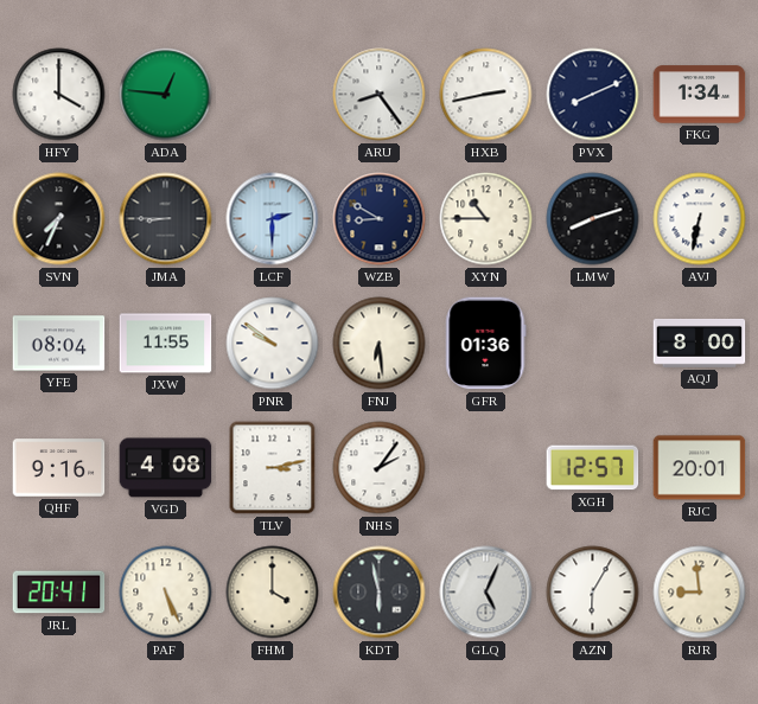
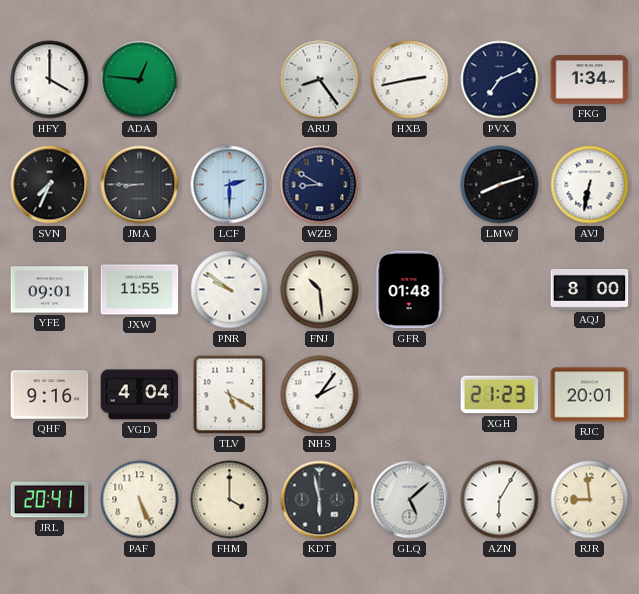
PVX: 8:11 -> 7:11
XYN: 10:45 -> none
YFE: 08:04 -> 09:01
FNJ: 6:29 -> 10:29
GFR: 01:36 -> 01:48
VGD: 4:08 -> 4:04
TLV: 3:13 -> 5:20
XGH: 12:57 -> 21:23
GLQ: 5:04 -> 5:08
